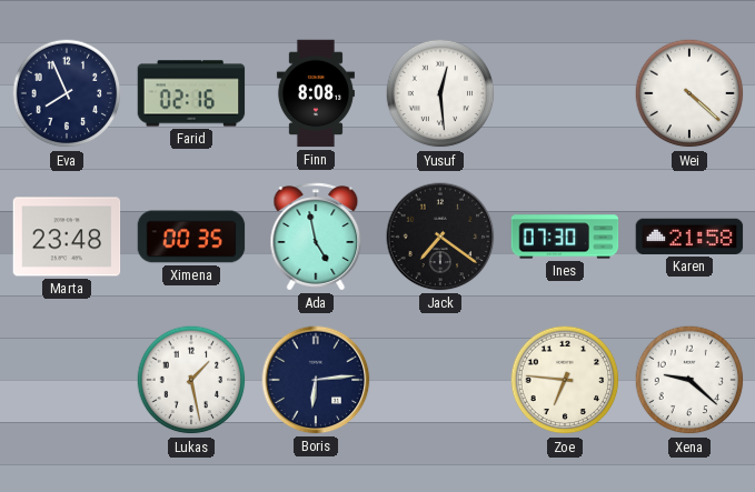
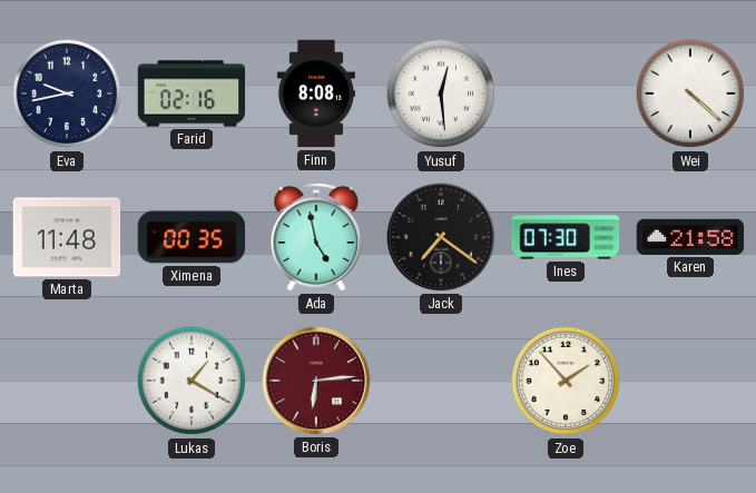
Eva: 7:56 -> 9:43
Marta: 23:48 -> 11:48
Lukas: 1:28 -> 1:20
Boris dial: navy -> burgundy
Zoe: 6:46 -> 1:53
Xena: 9:22 -> none
